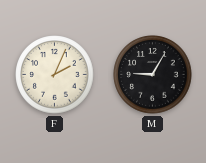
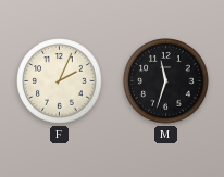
M: 9:05 -> 11:33
